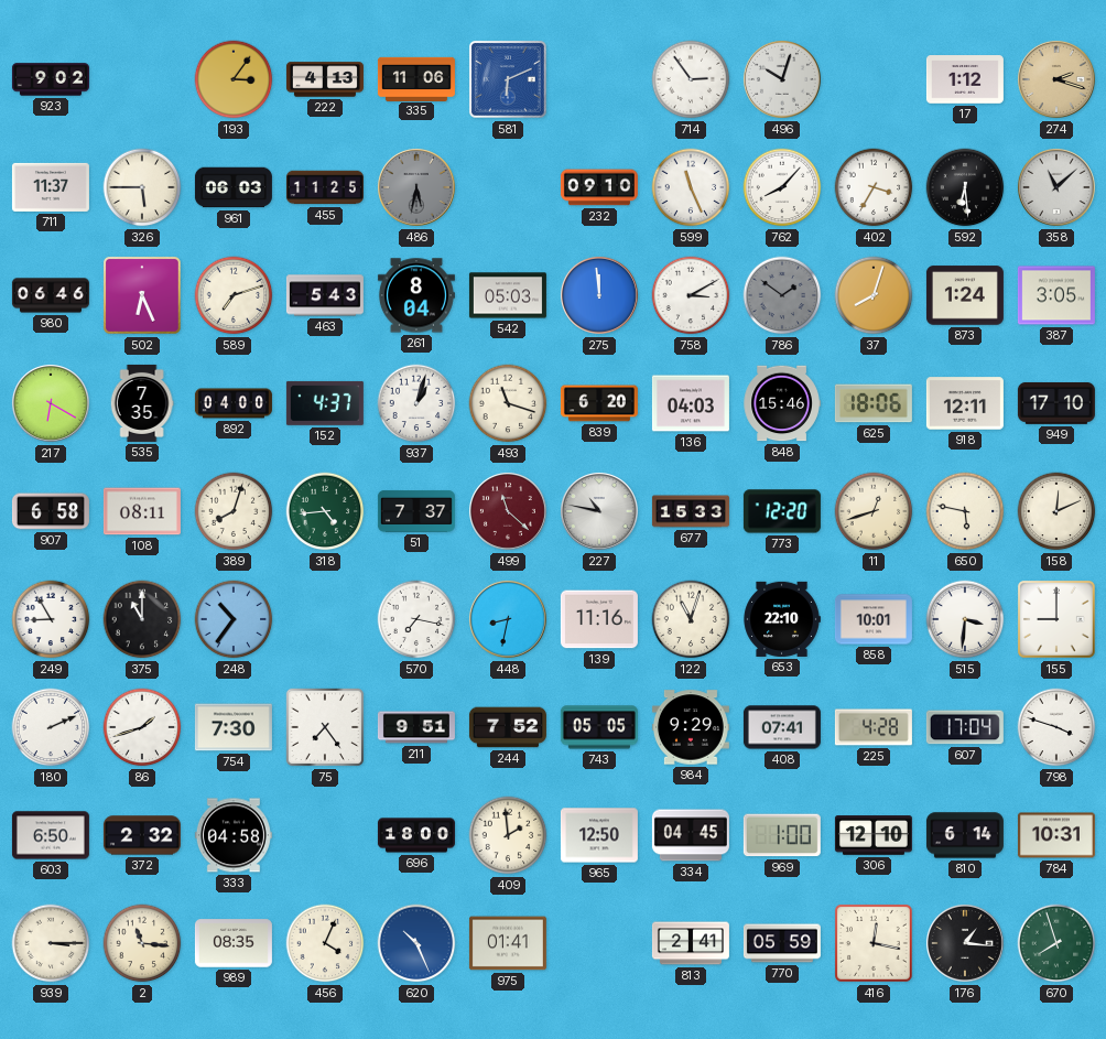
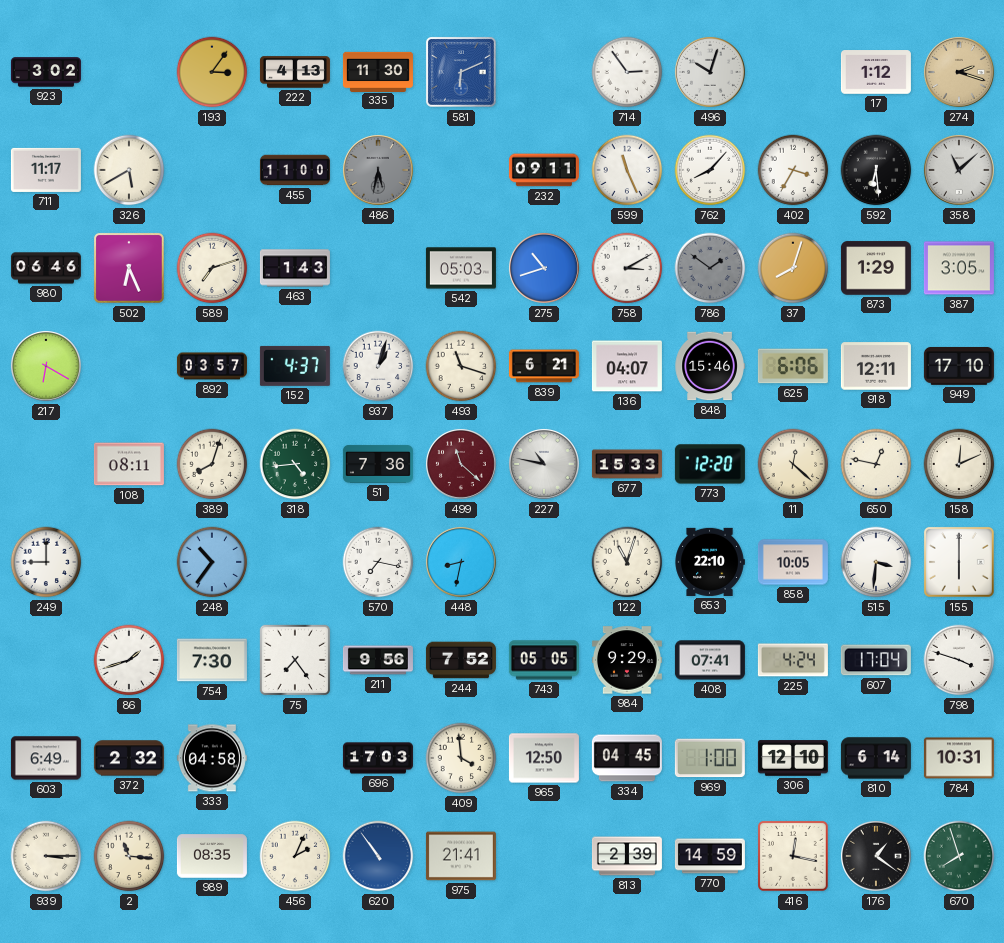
923: 9:02 -> 3:02
335: 11:06 -> 11:30
711: 11:37 -> 11:17
326: 5:45 -> 5:40
961: 06:03 -> none
455: 11:25 -> 11:00
232: 09:10 -> 09:11
463: 5:43 -> 1:43
261: 8:04 -> none
275: 11:59 -> 10:42
873: 1:24 -> 1:29
535: 7:35 -> none
892: 04:00 -> 03:57
839: 6:20 -> 6:21
136: 04:03 -> 04:07
625: 18:06 -> 6:06
907: 6:58 -> none
51: 7:37 -> 7:36
11: 12:42 -> 12:22
650: 5:47 -> 12:47
249: 8:55 -> 9:00
375: 11:00 -> none
139: 11:16 -> none
858: 10:01 -> 10:05
155: 9:00 -> 6:00
180: 2:11 -> none
211: 9:51 -> 9:56
225: 4:28 -> 4:24
603: 6:50 -> 6:49
696: 18:00 -> 17:03
409: 1:59 -> 3:59
456: 4:04 -> 2:04
620: 10:26 -> 10:54
975: 01:41 -> 21:41
813: 2:41 -> 2:39
770: 05:59 -> 14:59
176: 1:16 -> 1:21
